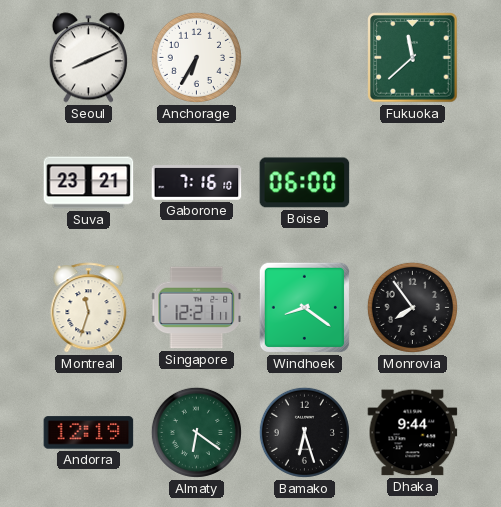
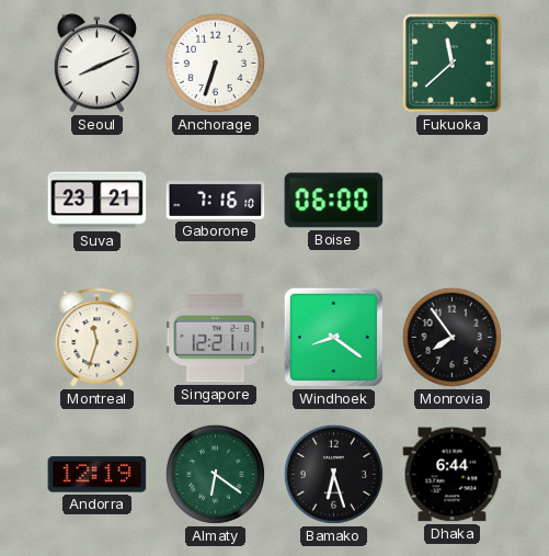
Anchorage: 6:35 -> 6:33
Dhaka: 9:44 -> 6:44
